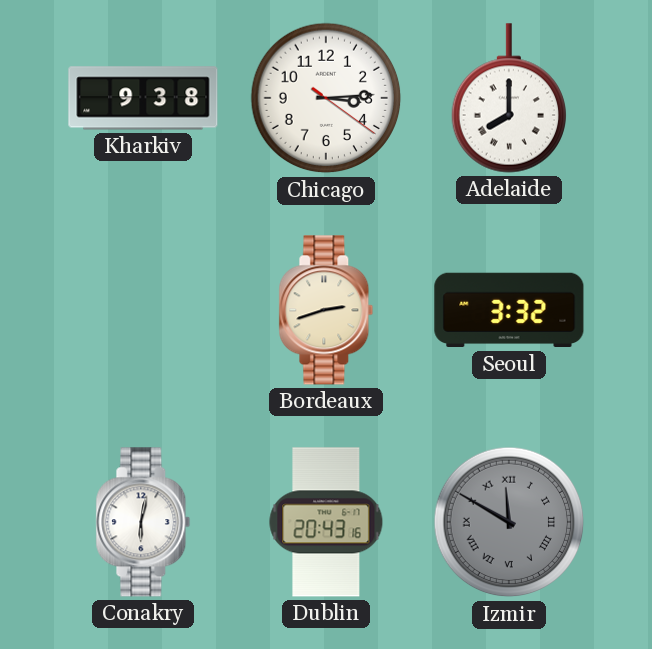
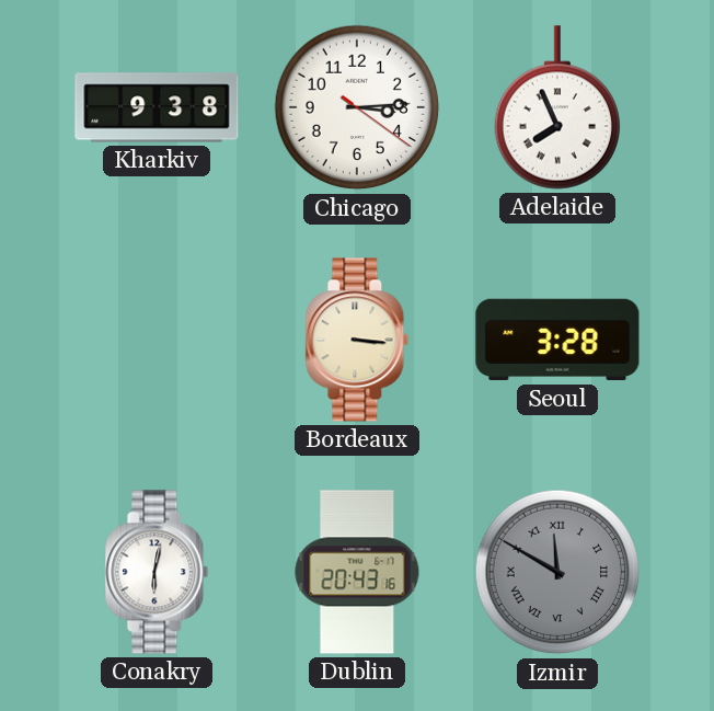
Adelaide: 8:00 -> 7:56
Bordeaux: 2:42 -> 3:16
Seoul: 3:32 -> 3:28
